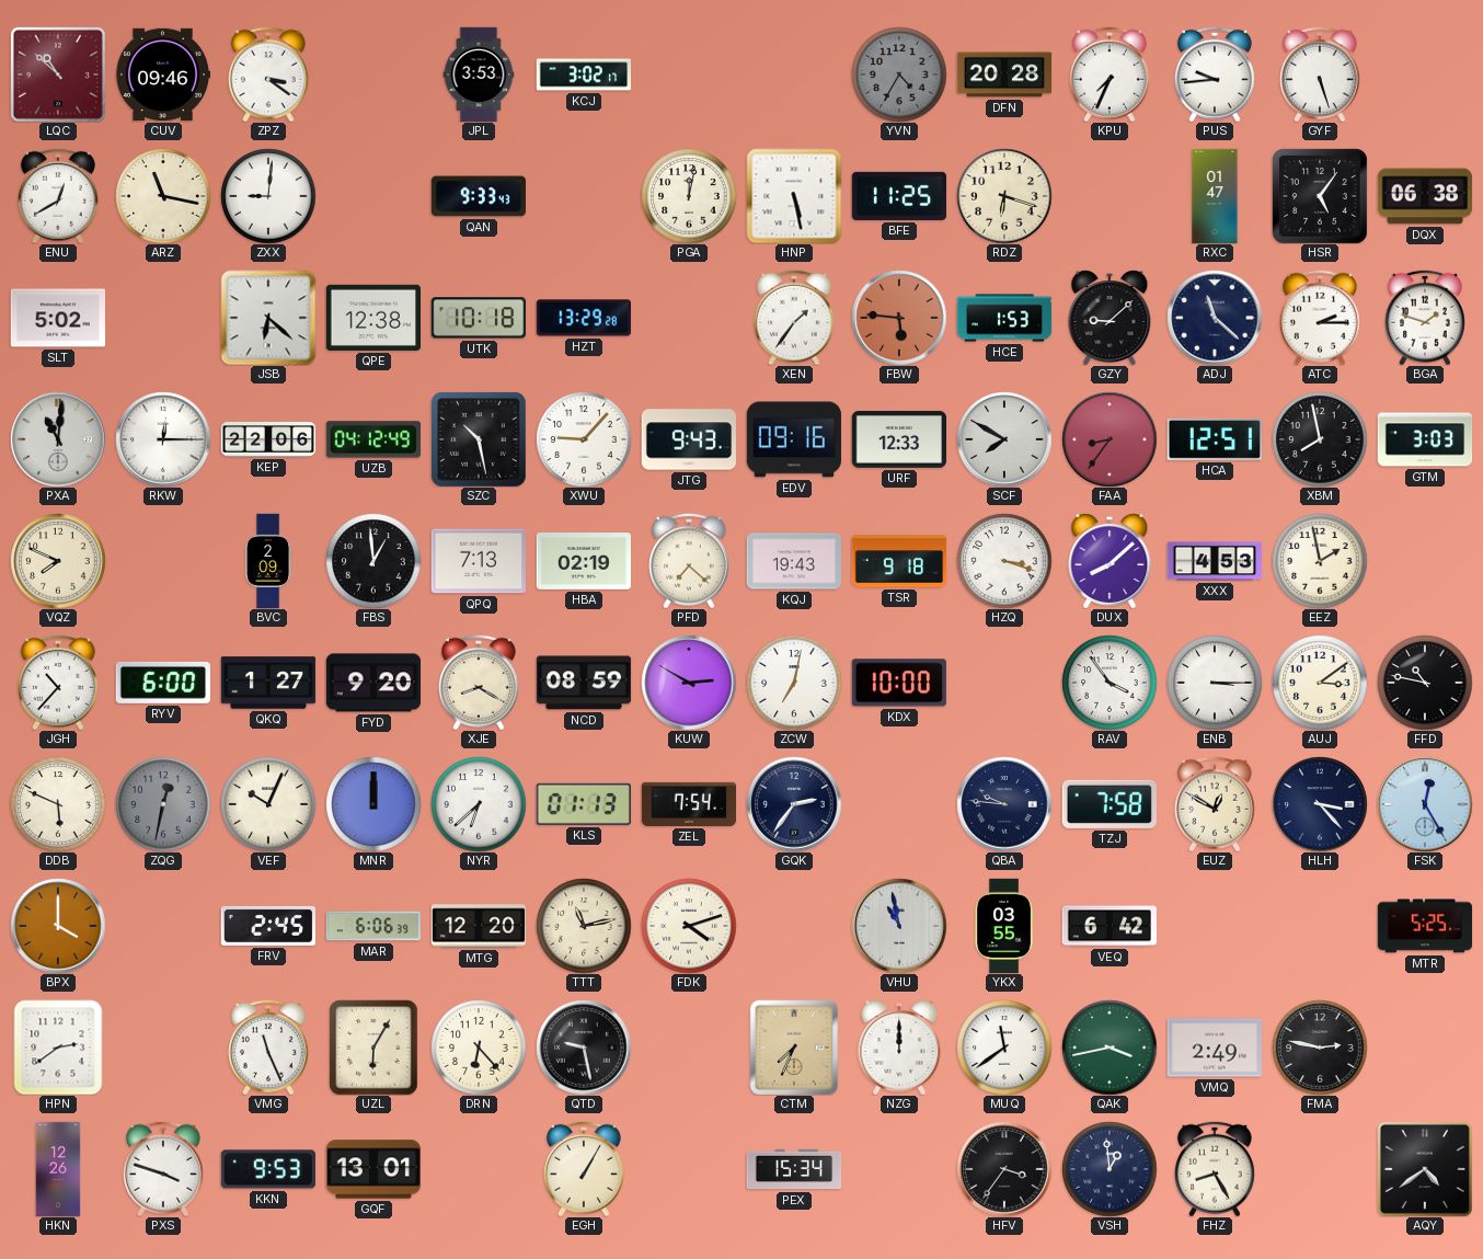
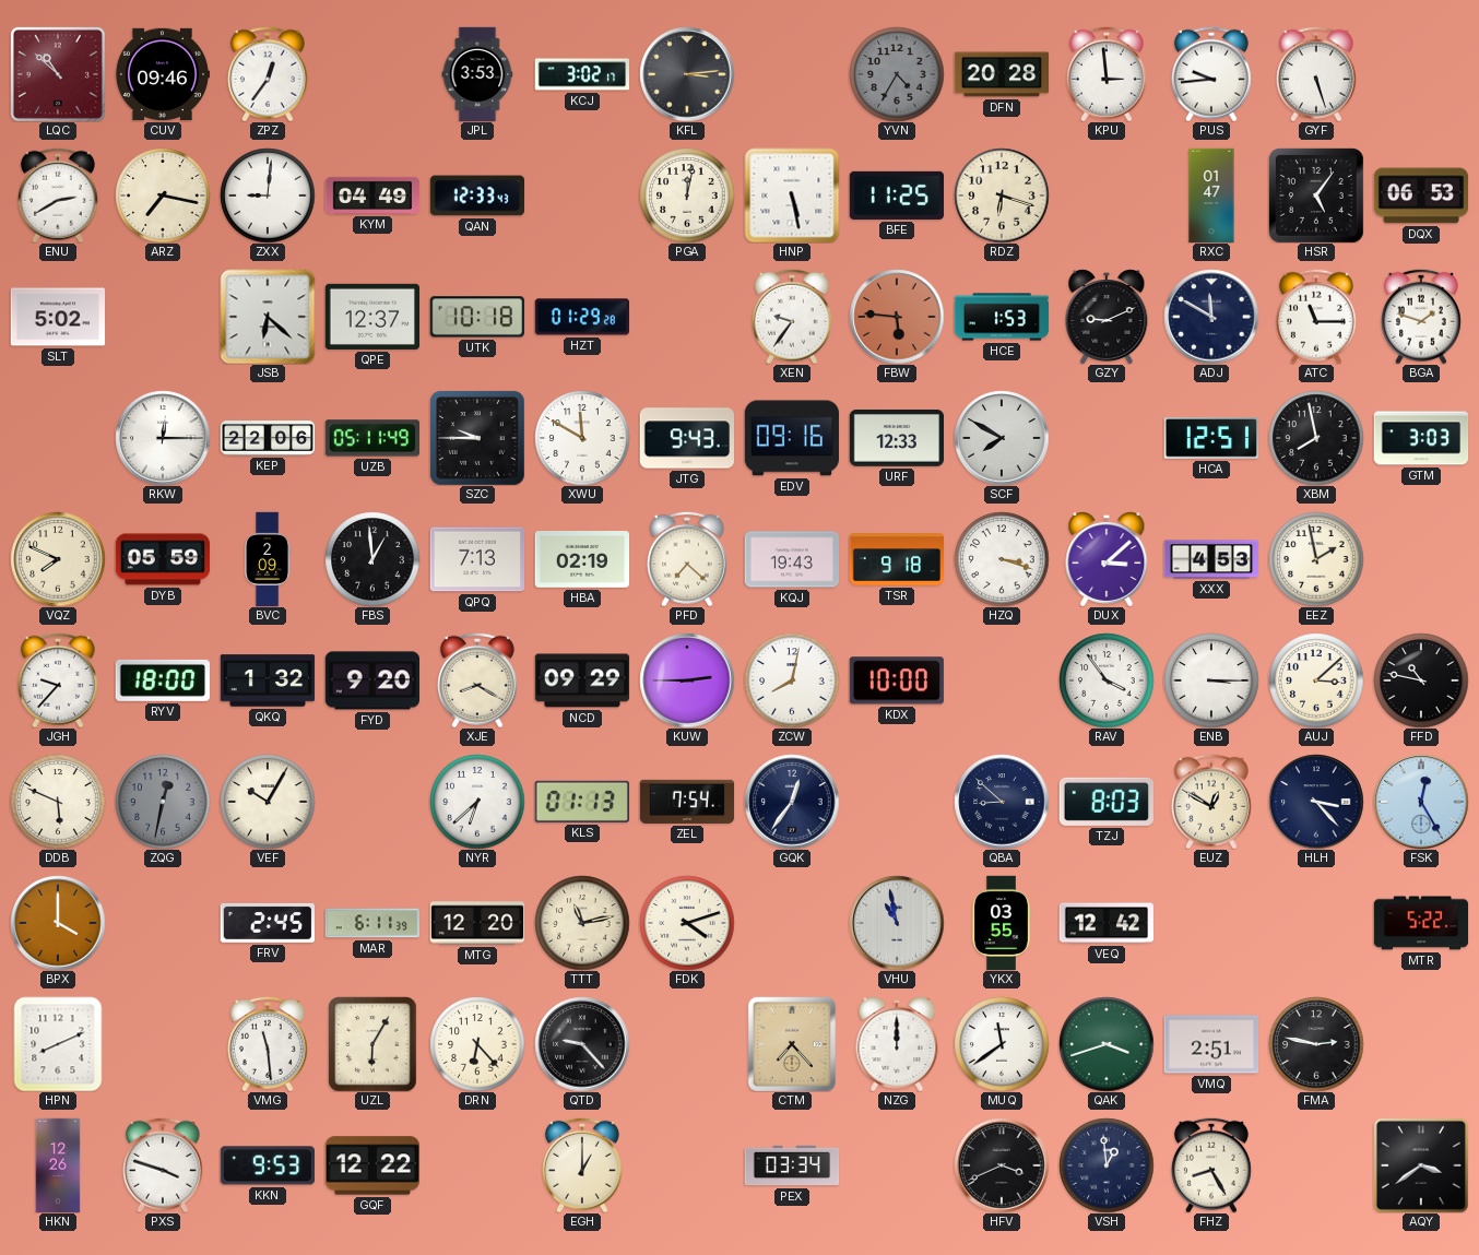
ZPZ: 3:21 -> 12:36
KFL: none -> 3:14
KPU: 7:34 -> 2:59
ENU: 12:40 -> 2:40
ARZ: 11:17 -> 7:17
KYM: none -> 04:49
QAN: 9:33 -> 12:33
DQX: 06:38 -> 06:53
QPE: 12:38 -> 12:37
HZT: 13:29 -> 01:29
XEN: 1:36 -> 9:36
GZY: 9:08 -> 9:11
ADJ: 11:22 -> 11:50
ATC: 2:15 -> 11:15
PXA: 11:01 -> none
UZB: 04:12 -> 05:11
SZC: 10:28 -> 9:45
XWU: 9:07 -> 11:50
FAA: 8:36 -> none
DYB: none -> 05:59
DUX: 8:08 -> 3:08
JGH: 10:37 -> 9:37
RYV: 6:00 -> 18:00
QKQ: 1:27 -> 1:32
NCD: 08:59 -> 09:29
KUW: 2:50 -> 2:45
ZCW: 7:02 -> 8:02
AUJ: 3:09 -> 3:08
VEF: 10:04 -> 10:05
MNR: 12:00 -> none
GQK: 2:36 -> 12:36
QBA: 9:46 -> 8:52
TZJ: 7:58 -> 8:03
MAR: 6:06 -> 6:11
VEQ: 6:42 -> 12:42
MTR: 5:25 -> 5:22
HPN: 2:39 -> 8:11
VMG: 11:26 -> 11:29
QTD: 9:28 -> 9:23
CTM: 7:34 -> 7:23
QAK: 3:43 -> 3:42
VMQ: 2:49 -> 2:51
GQF: 13:01 -> 12:22
EGH: 1:05 -> 1:00
PEX: 15:34 -> 03:34
HFV: 3:36 -> 3:41
AQY: 4:39 -> 3:39
